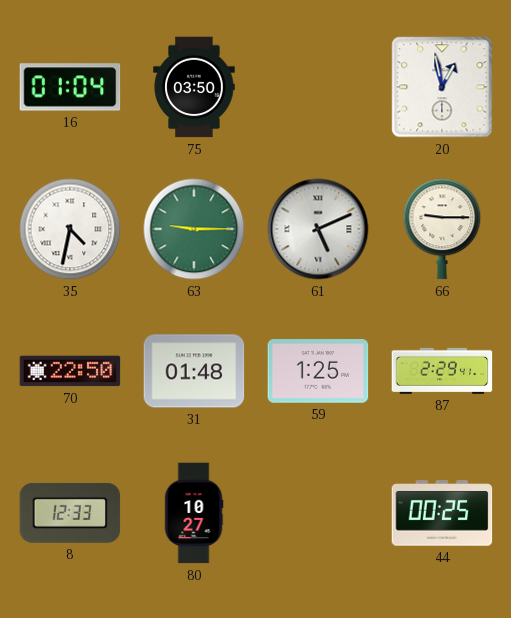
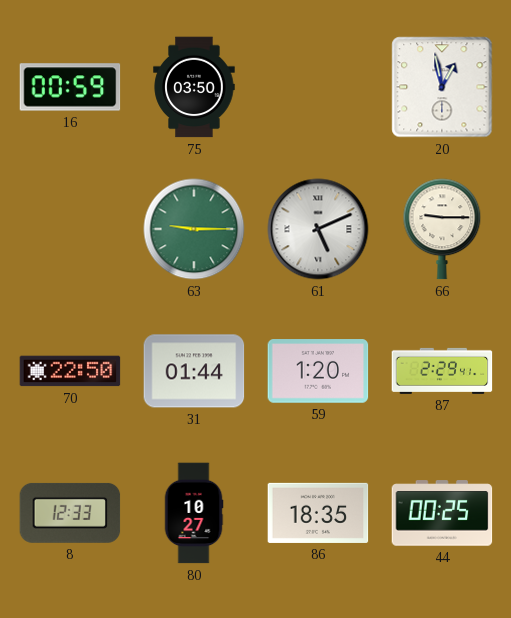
16: 01:04 -> 00:59
35: 4:32 -> none
31: 01:48 -> 01:44
59: 1:25 -> 1:20
86: none -> 18:35
